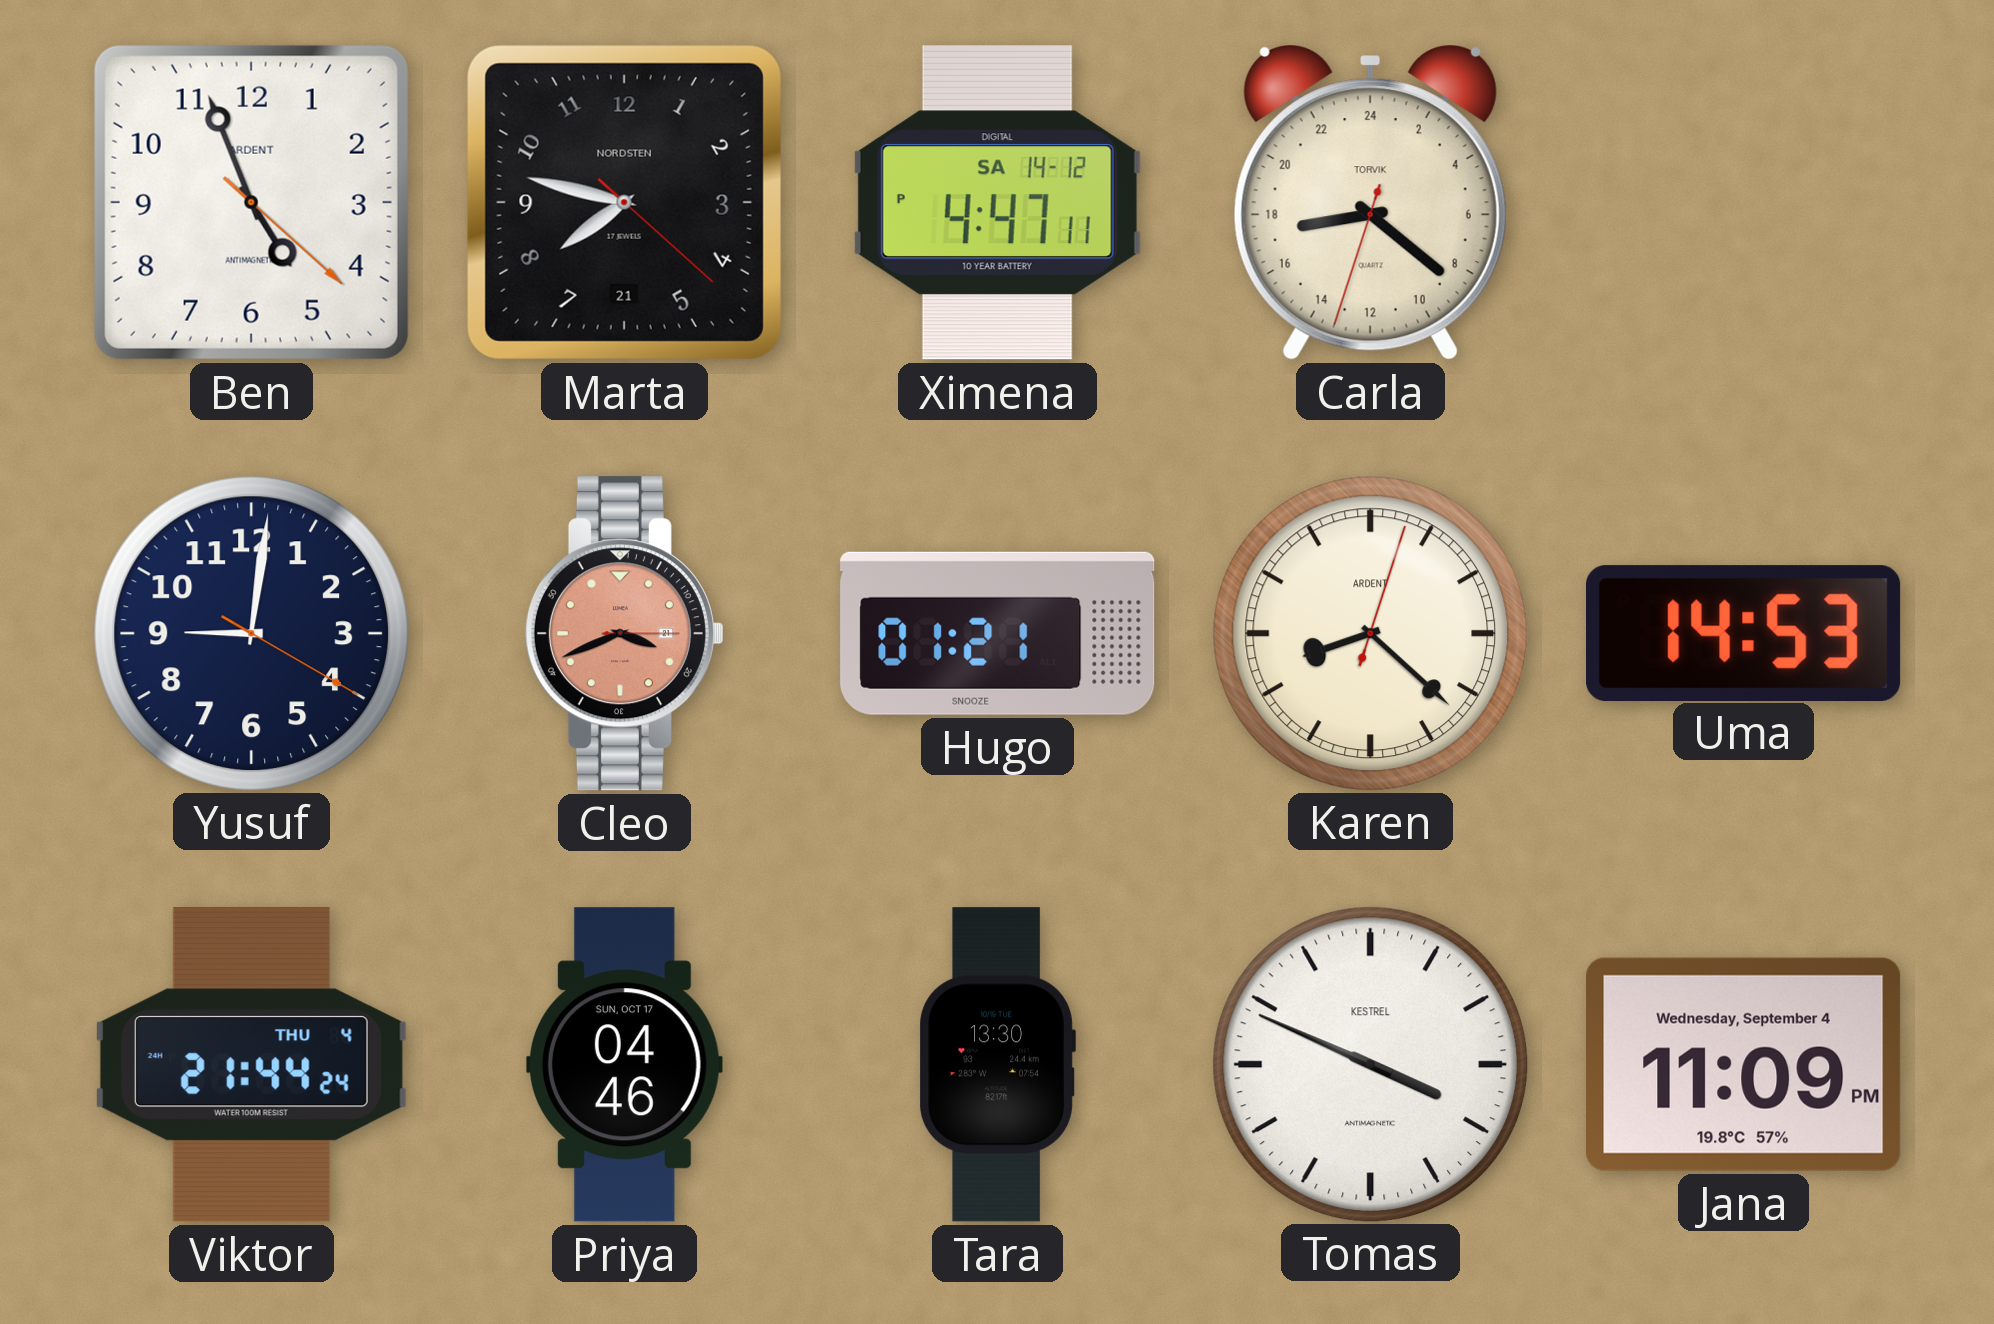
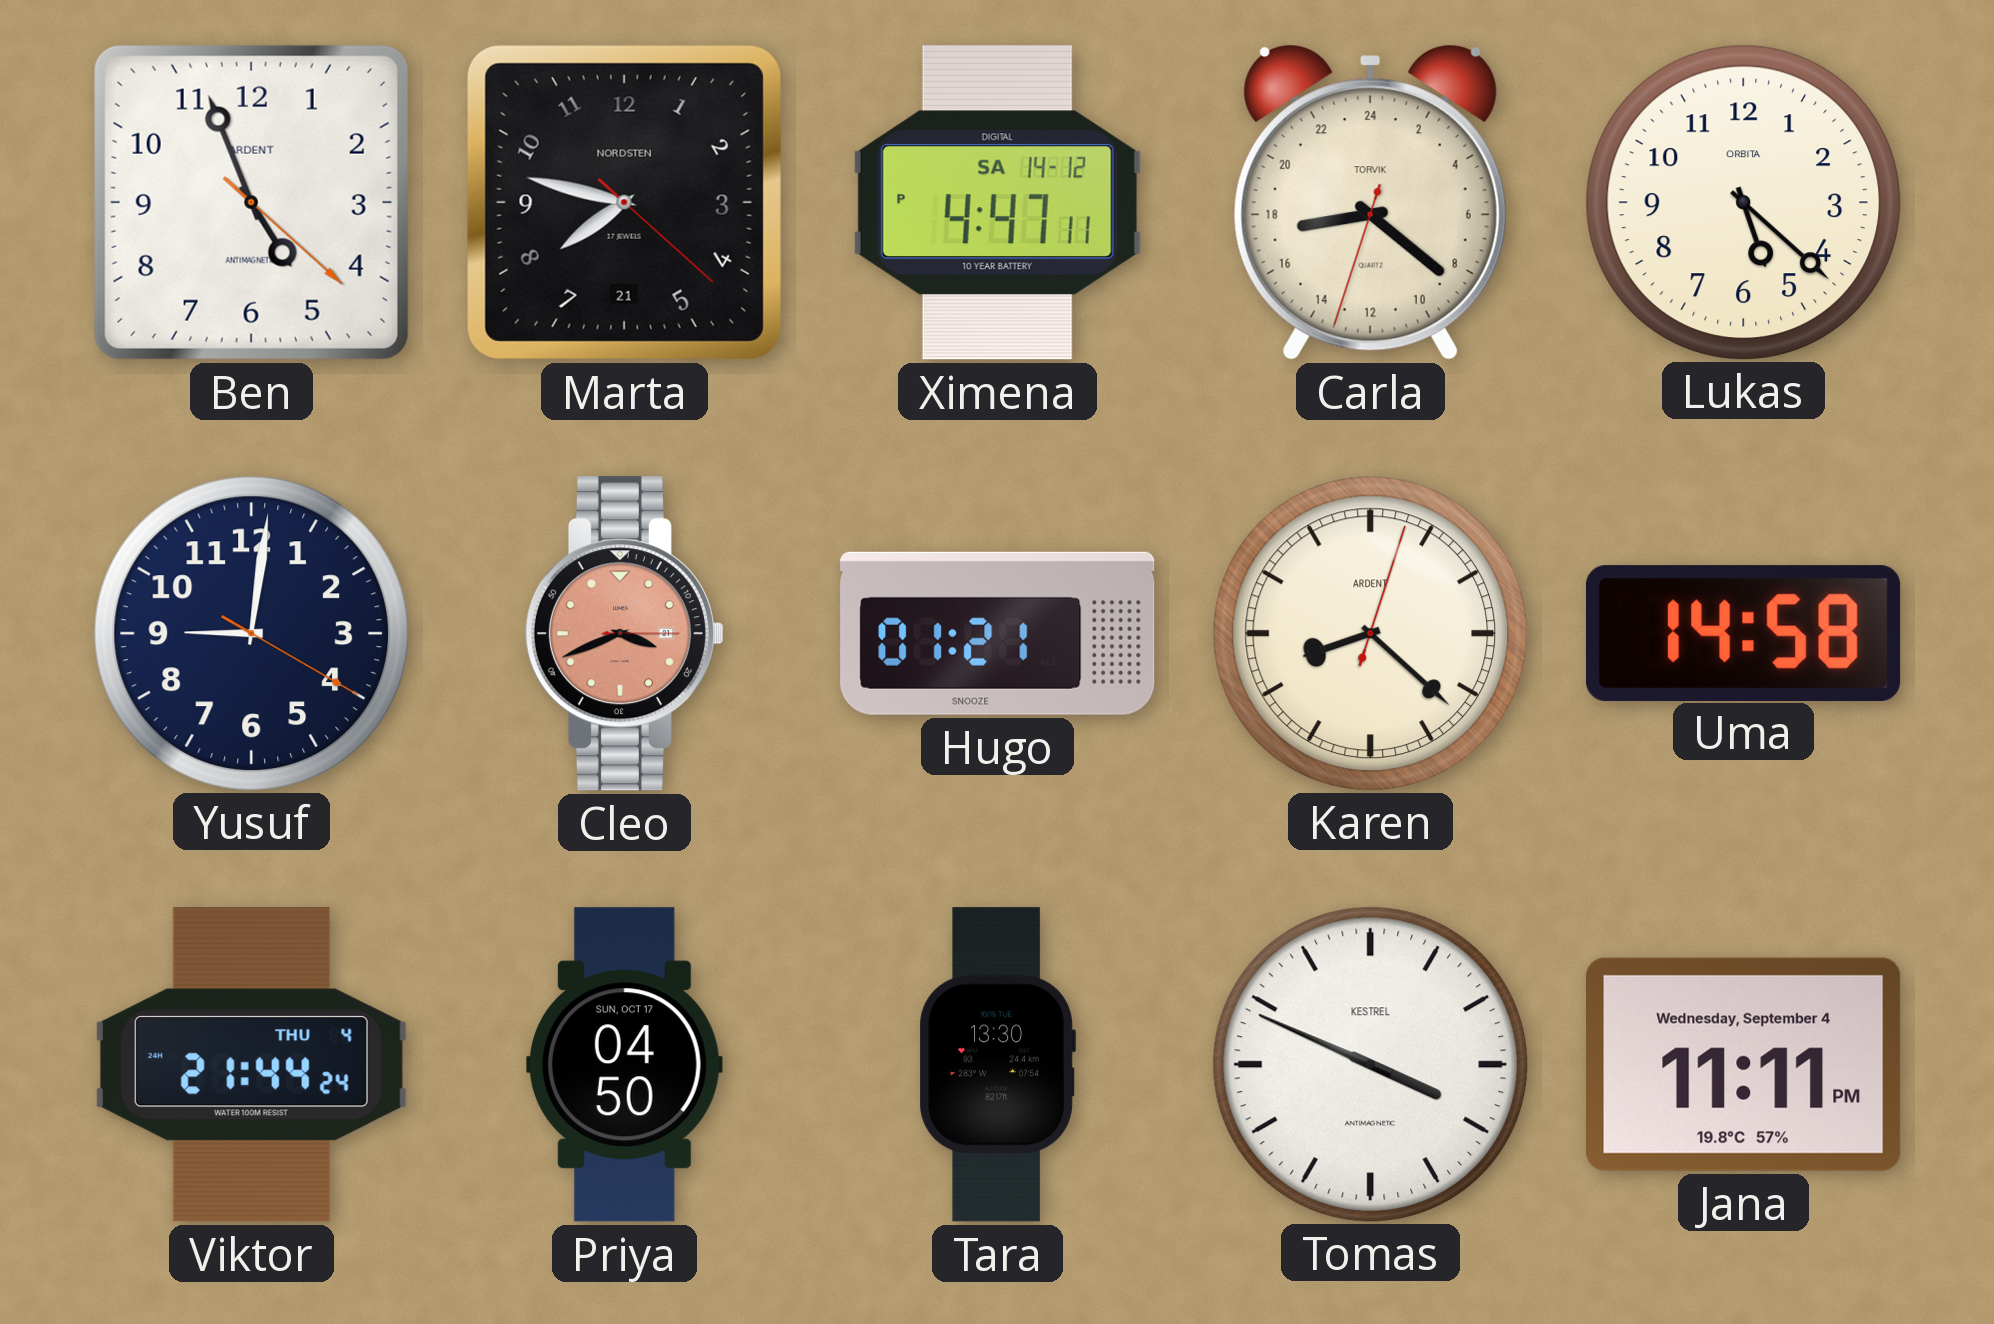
Lukas: none -> 5:22
Uma: 14:53 -> 14:58
Priya: 04:46 -> 04:50
Jana: 11:09 -> 11:11
